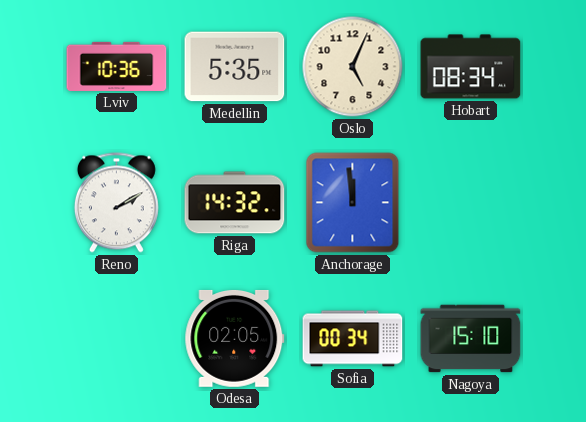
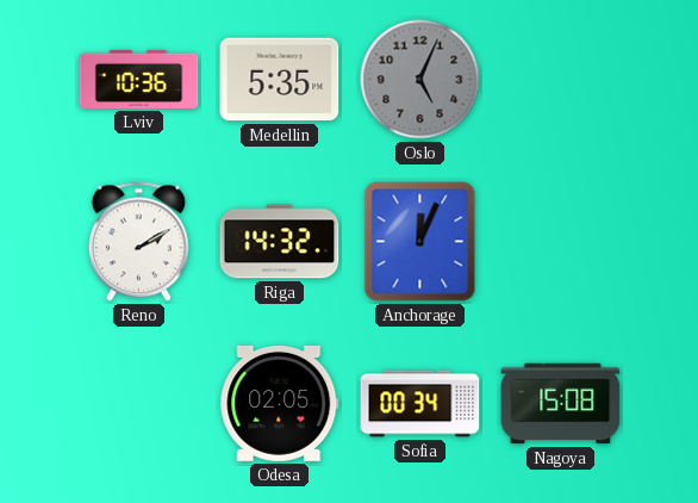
Oslo dial: cream -> grey
Hobart: 08:34 -> none
Anchorage: 11:59 -> 12:04
Nagoya: 15:10 -> 15:08
